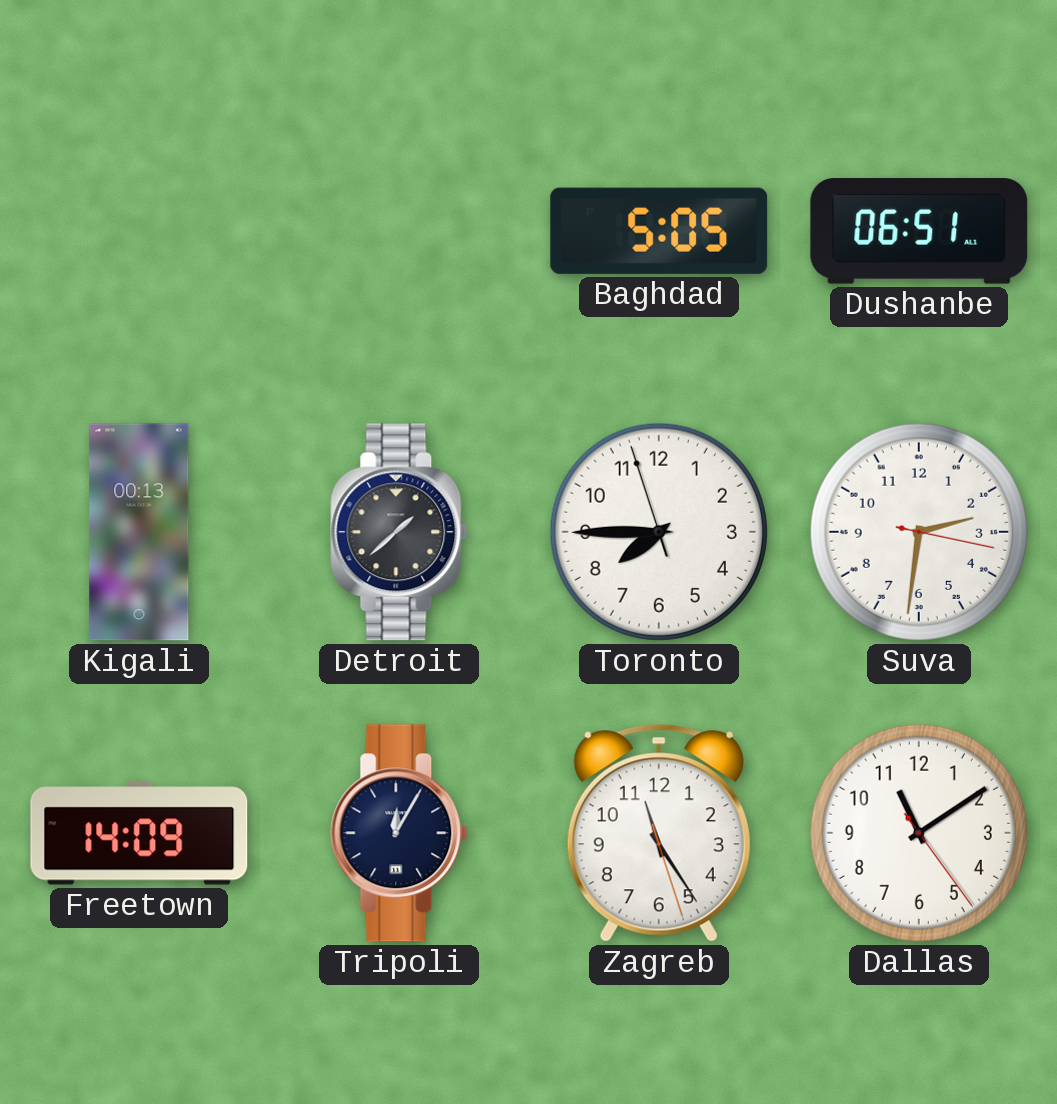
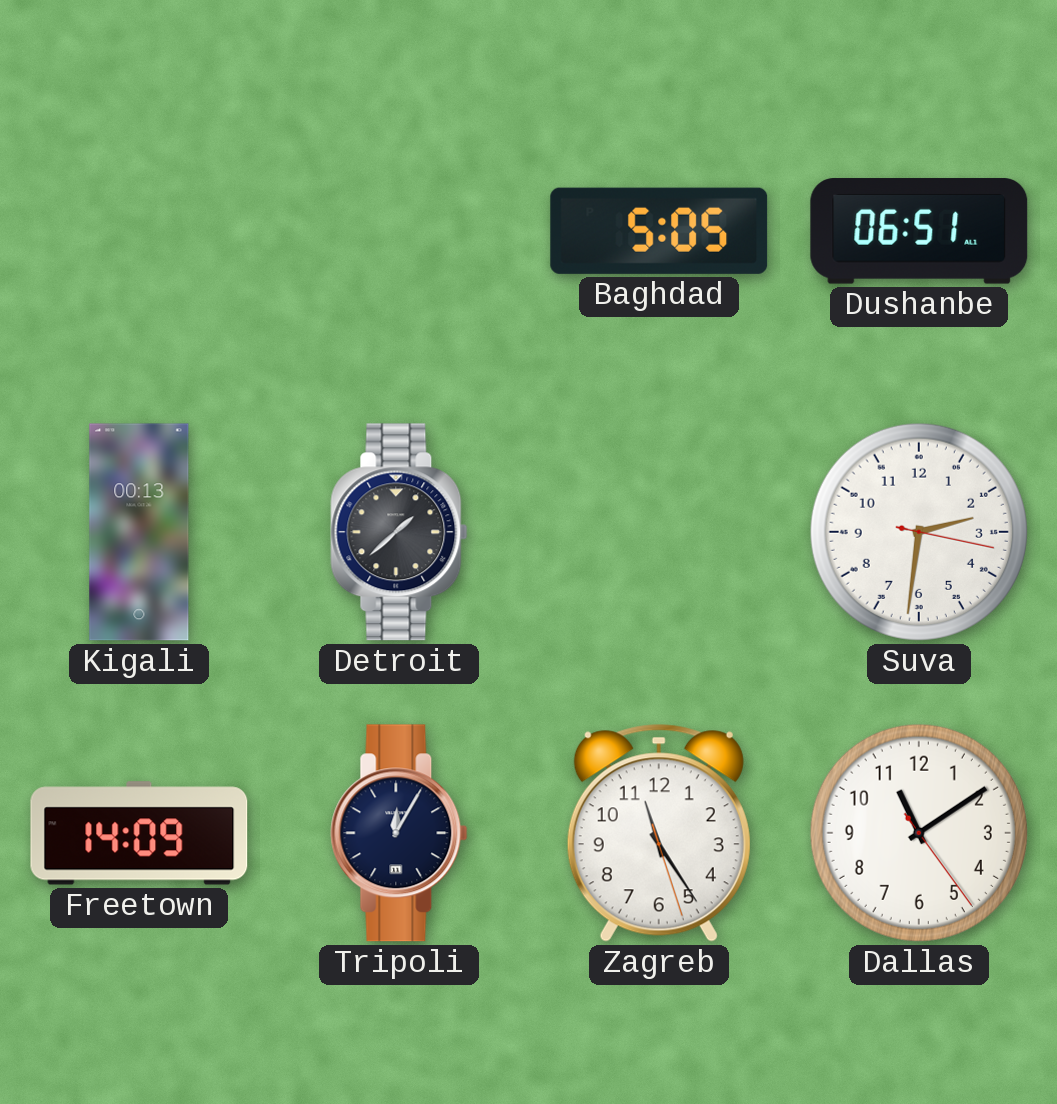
Toronto: 7:44 -> none
